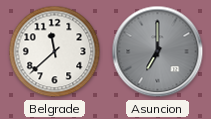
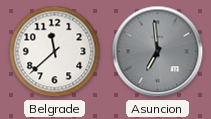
Asuncion: 7:00 -> 6:59
